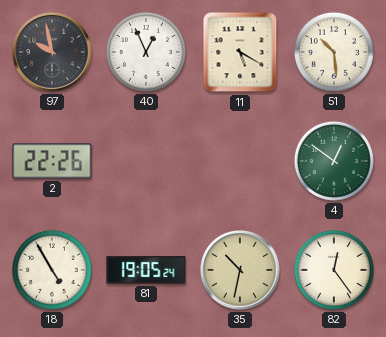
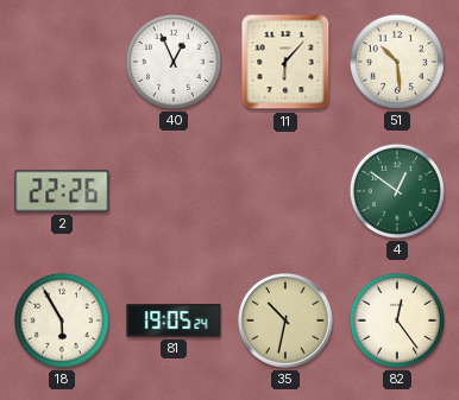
97: 9:58 -> none
11: 5:20 -> 6:07
18: 4:55 -> 5:55
